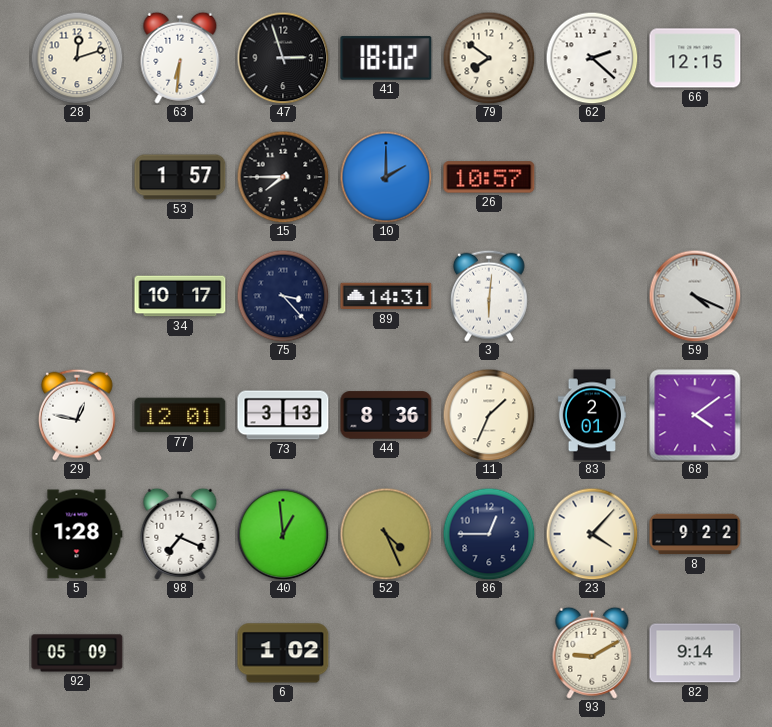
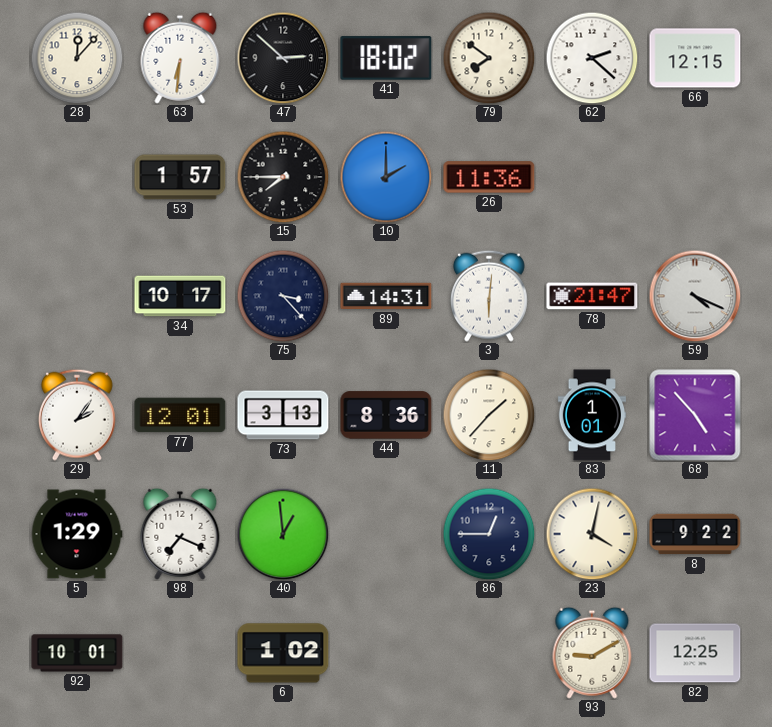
28: 12:12 -> 12:07
47: 2:57 -> 2:52
26: 10:57 -> 11:36
78: none -> 21:47
29: 12:47 -> 2:06
11: 1:34 -> 1:37
83: 2:01 -> 1:01
68: 4:09 -> 4:53
5: 1:28 -> 1:29
52: 4:26 -> none
23: 4:07 -> 4:02
92: 05:09 -> 10:01
82: 9:14 -> 12:25
